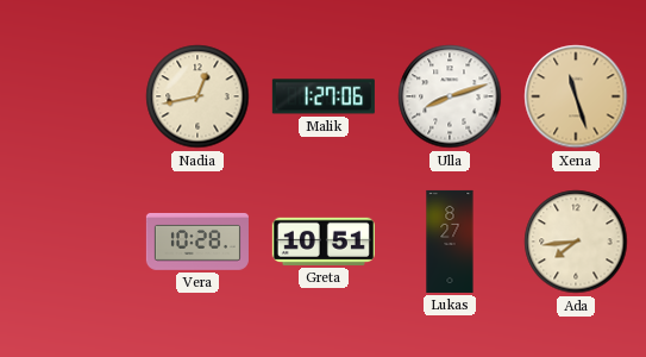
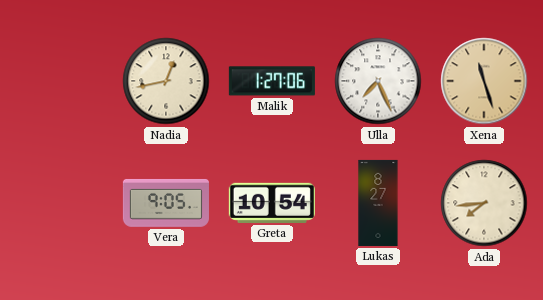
Ulla: 8:12 -> 7:26
Vera: 10:28 -> 9:05
Greta: 10:51 -> 10:54
